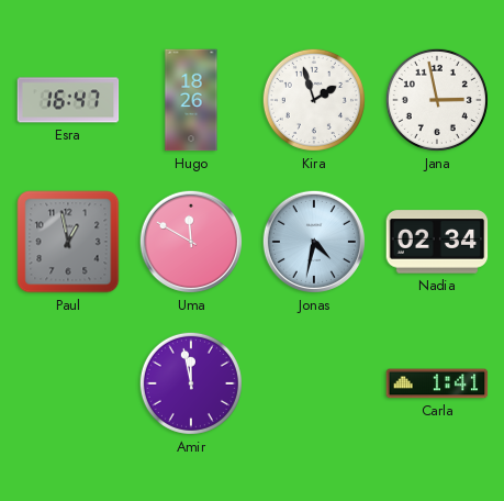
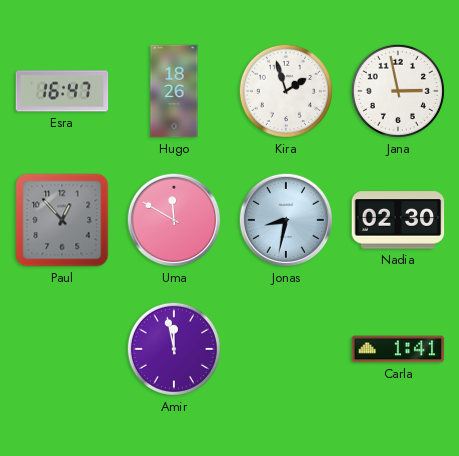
Paul: 12:58 -> 12:53
Jonas: 4:32 -> 8:32
Nadia: 02:34 -> 02:30
